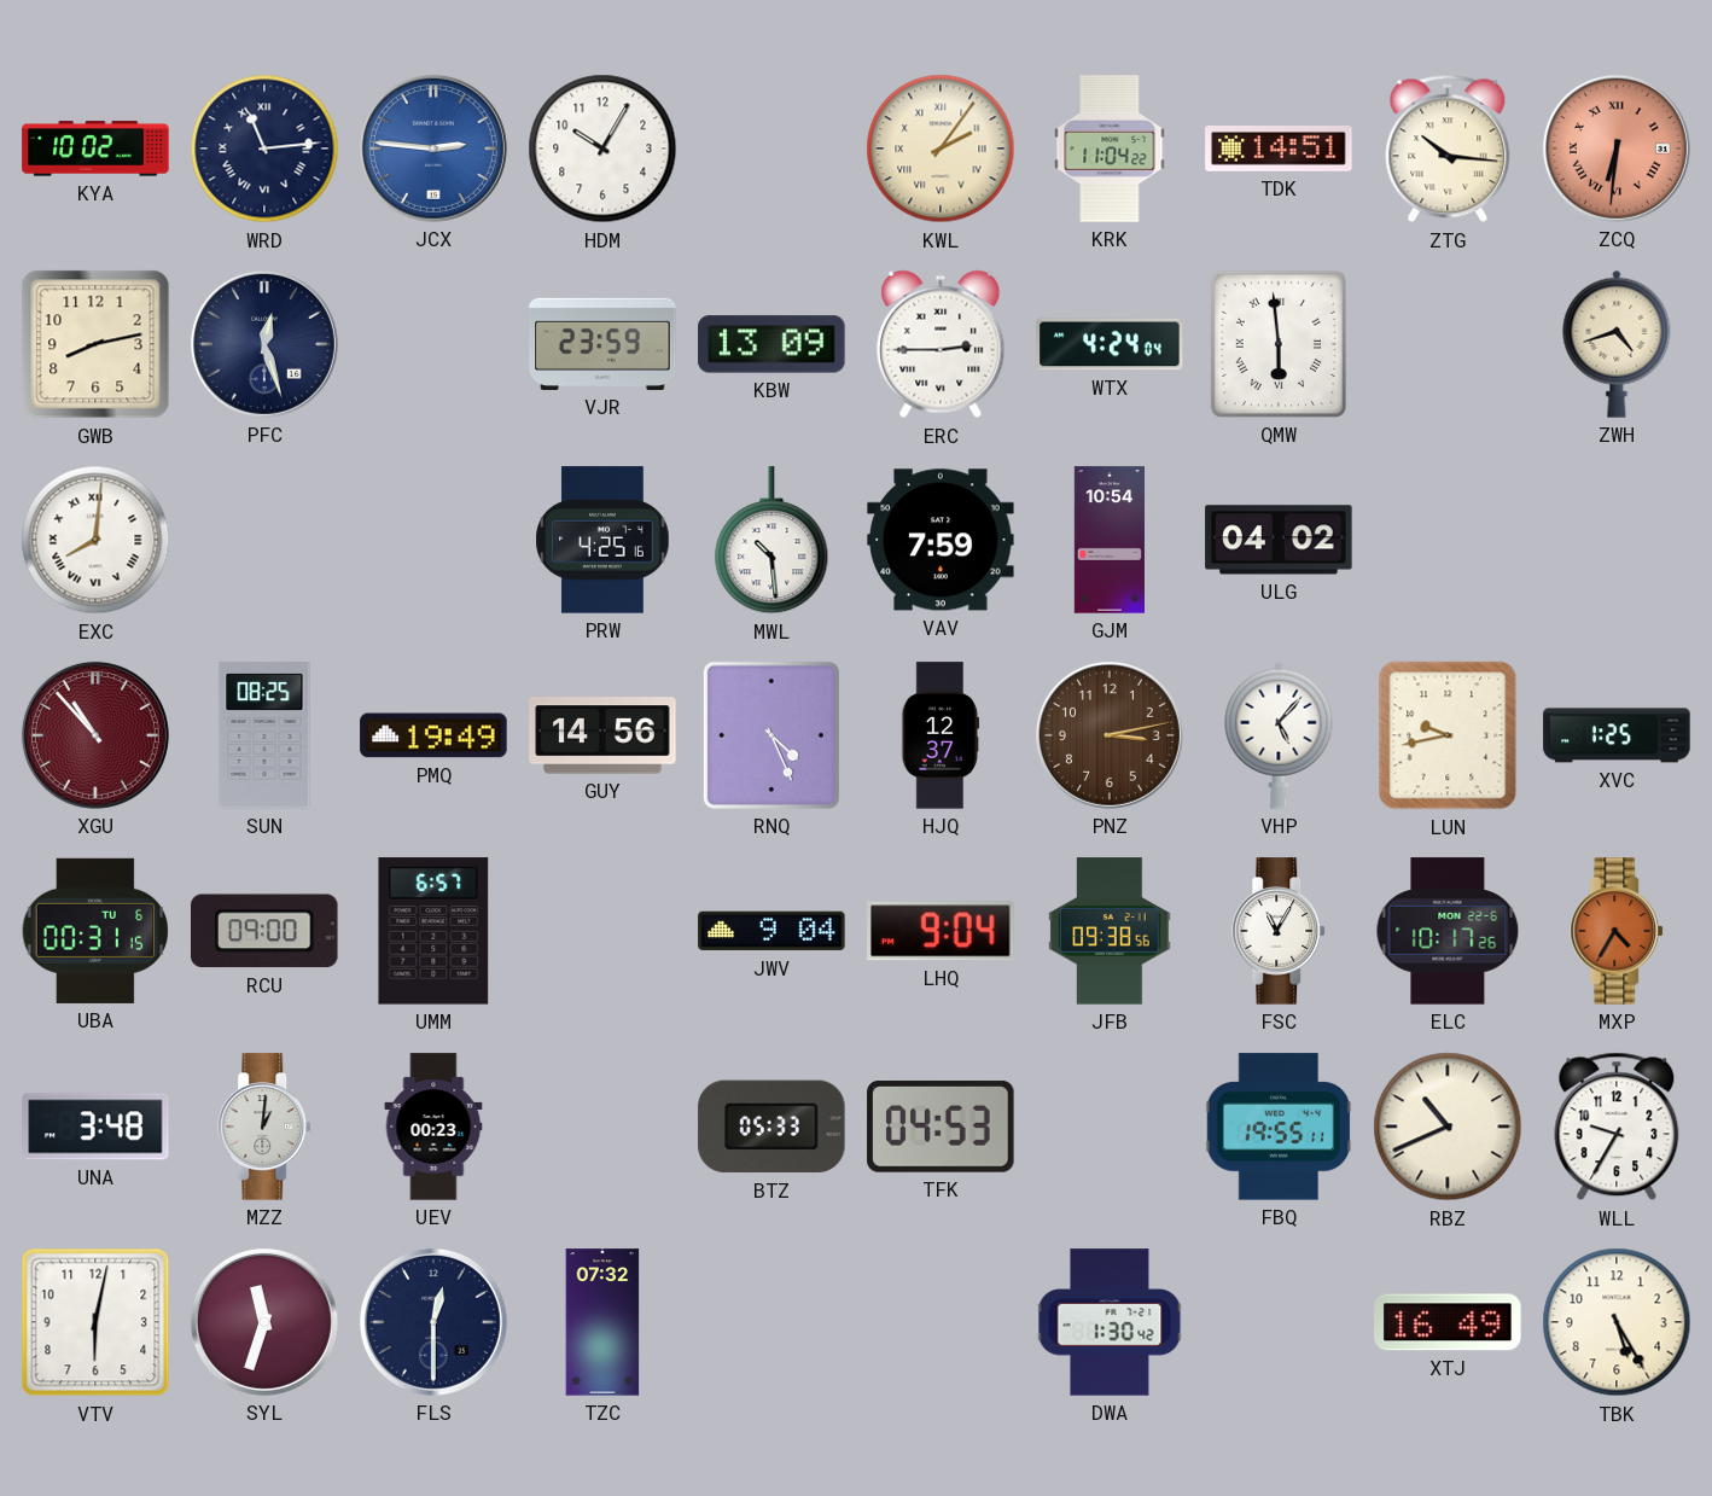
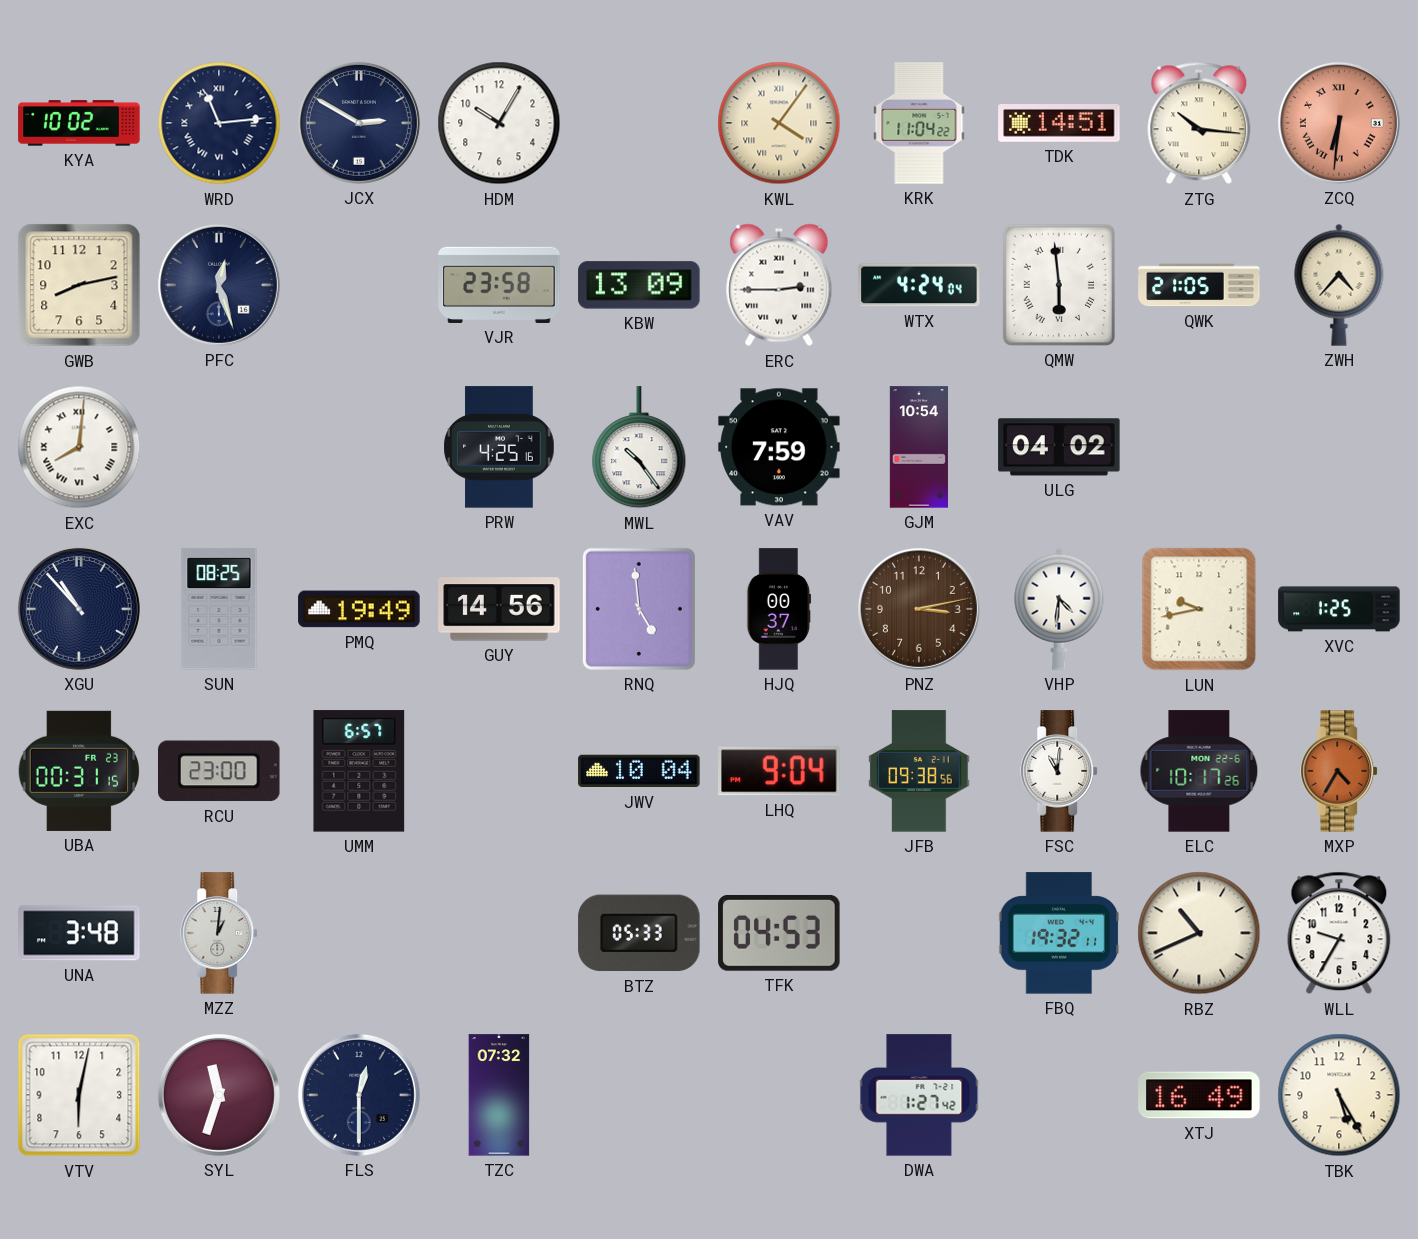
JCX: 2:46 -> 2:50
JCX dial: blue -> navy
KWL: 2:06 -> 4:06
VJR: 23:59 -> 23:58
QWK: none -> 21:05
ZWH: 4:42 -> 4:37
MWL: 10:29 -> 10:24
XGU dial: burgundy -> navy
RNQ: 4:26 -> 4:59
HJQ: 12:37 -> 00:37
VHP: 5:07 -> 4:31
UBA date: TU 6 -> FR 23
RCU: 09:00 -> 23:00
JWV: 9:04 -> 10:04
FSC: 11:05 -> 11:01
UEV: 00:23 -> none
FBQ: 19:55 -> 19:32
DWA: 1:30 -> 1:27
